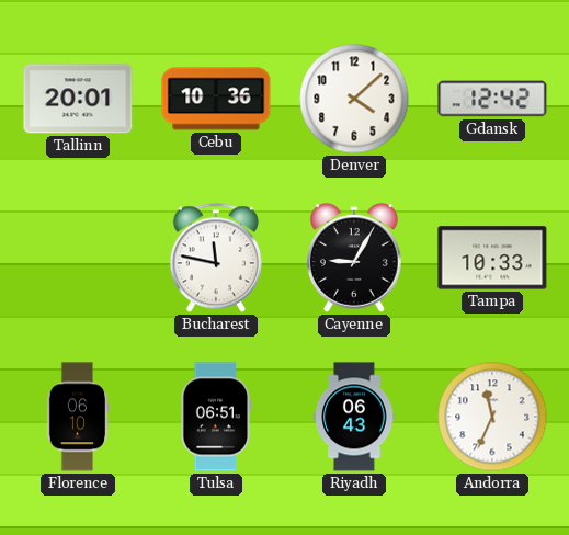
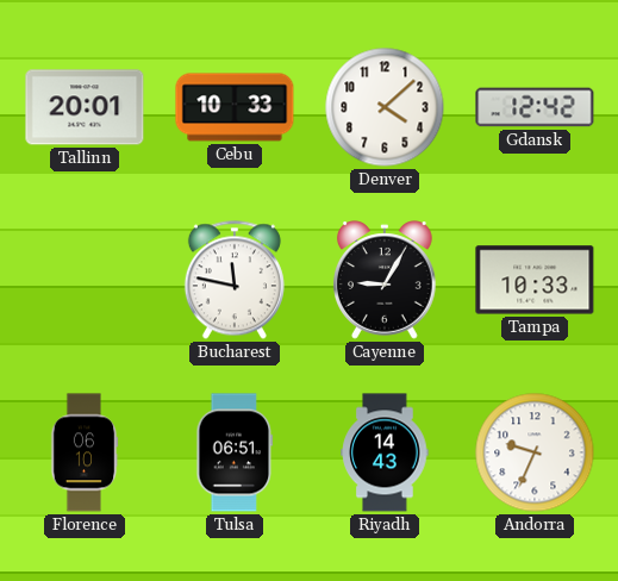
Cebu: 10:36 -> 10:33
Riyadh: 06:43 -> 14:43
Andorra: 11:34 -> 9:34
